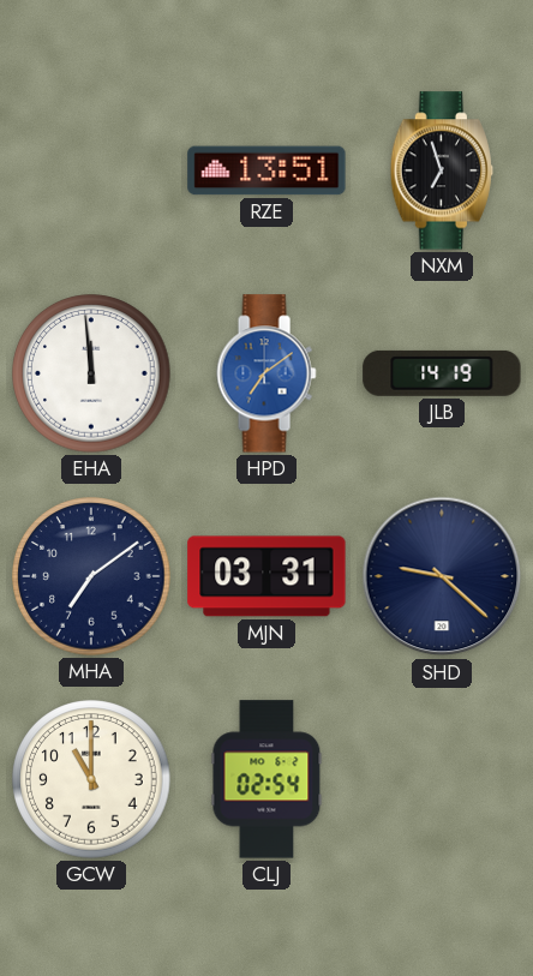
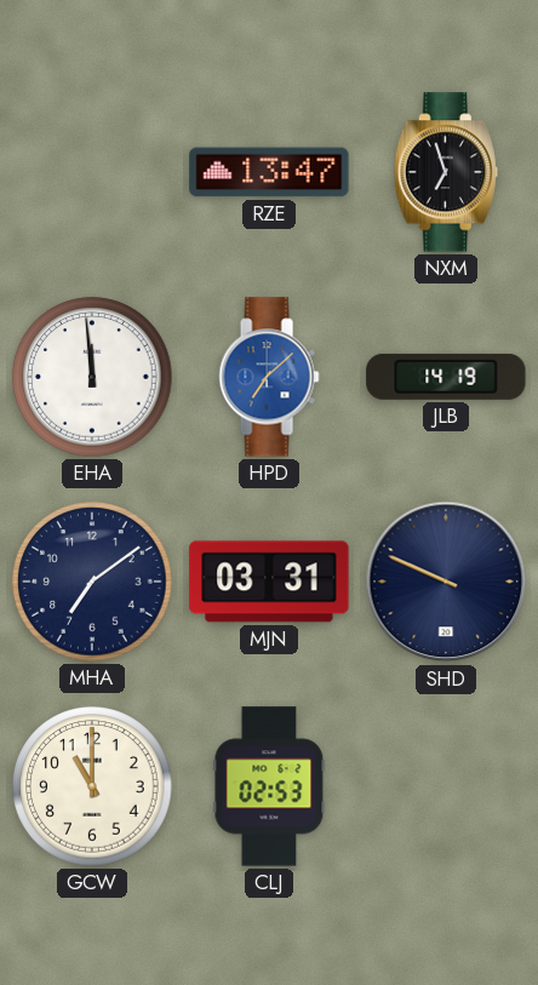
RZE: 13:51 -> 13:47
HPD: 7:09 -> 7:08
SHD: 9:22 -> 9:49
CLJ: 02:54 -> 02:53
